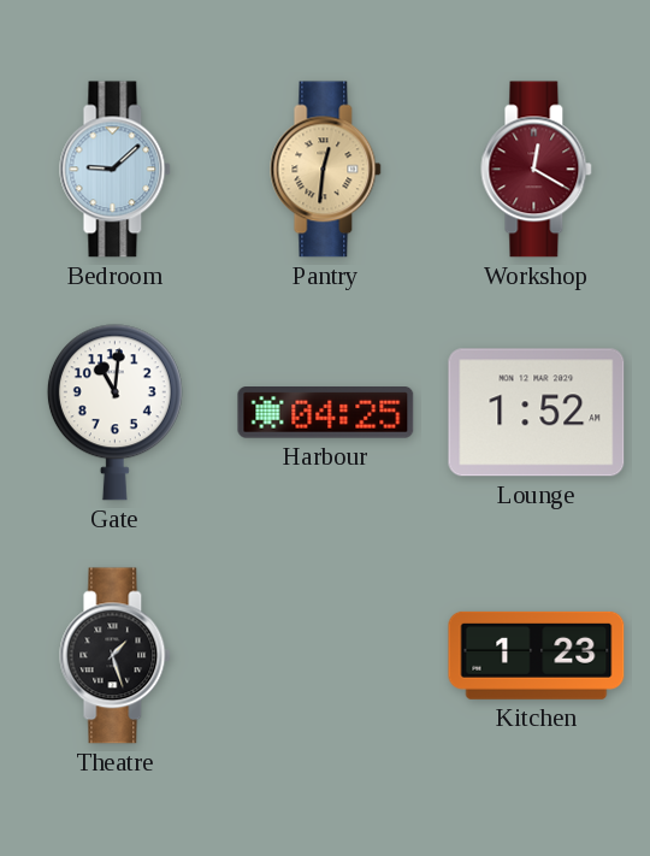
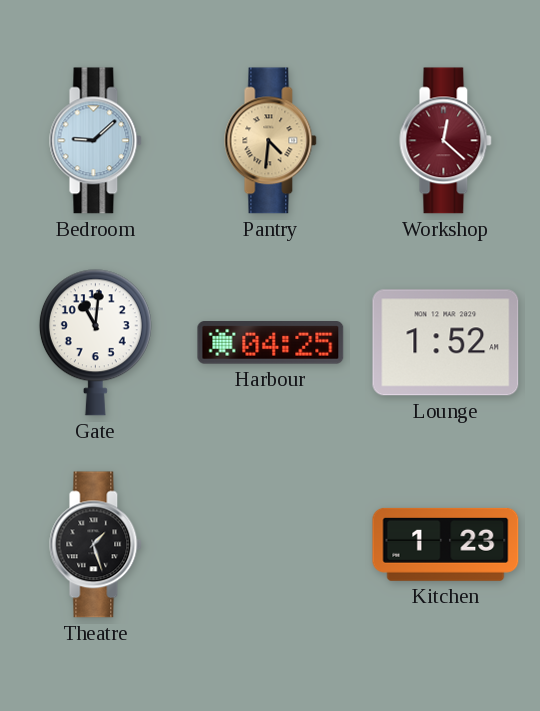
Pantry: 12:31 -> 4:31
Workshop: 12:20 -> 12:22
